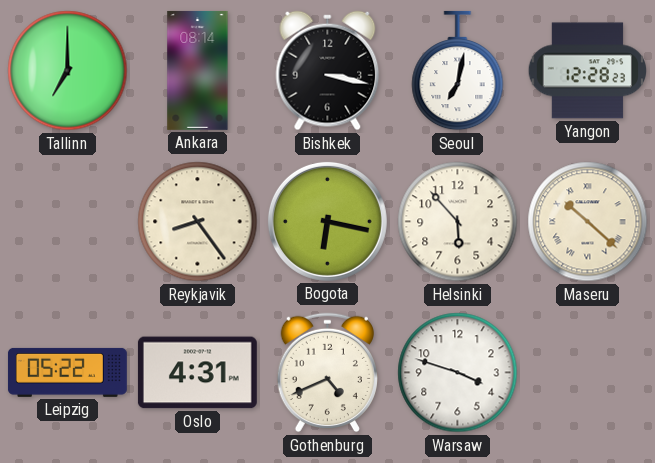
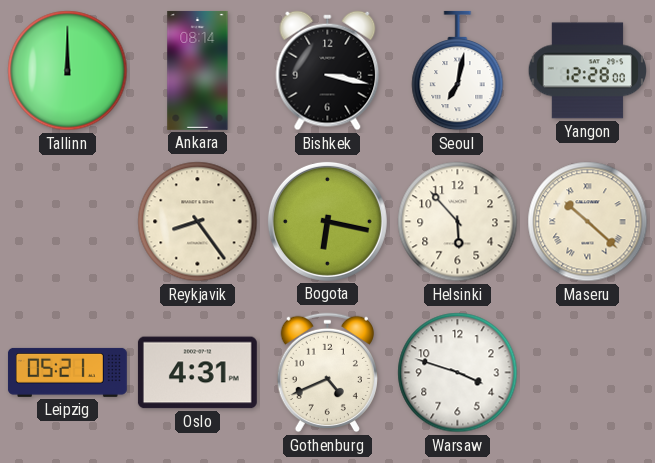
Tallinn: 7:00 -> 12:00
Yangon: 12:28:23 -> 12:28:00
Leipzig: 05:22 -> 05:21
